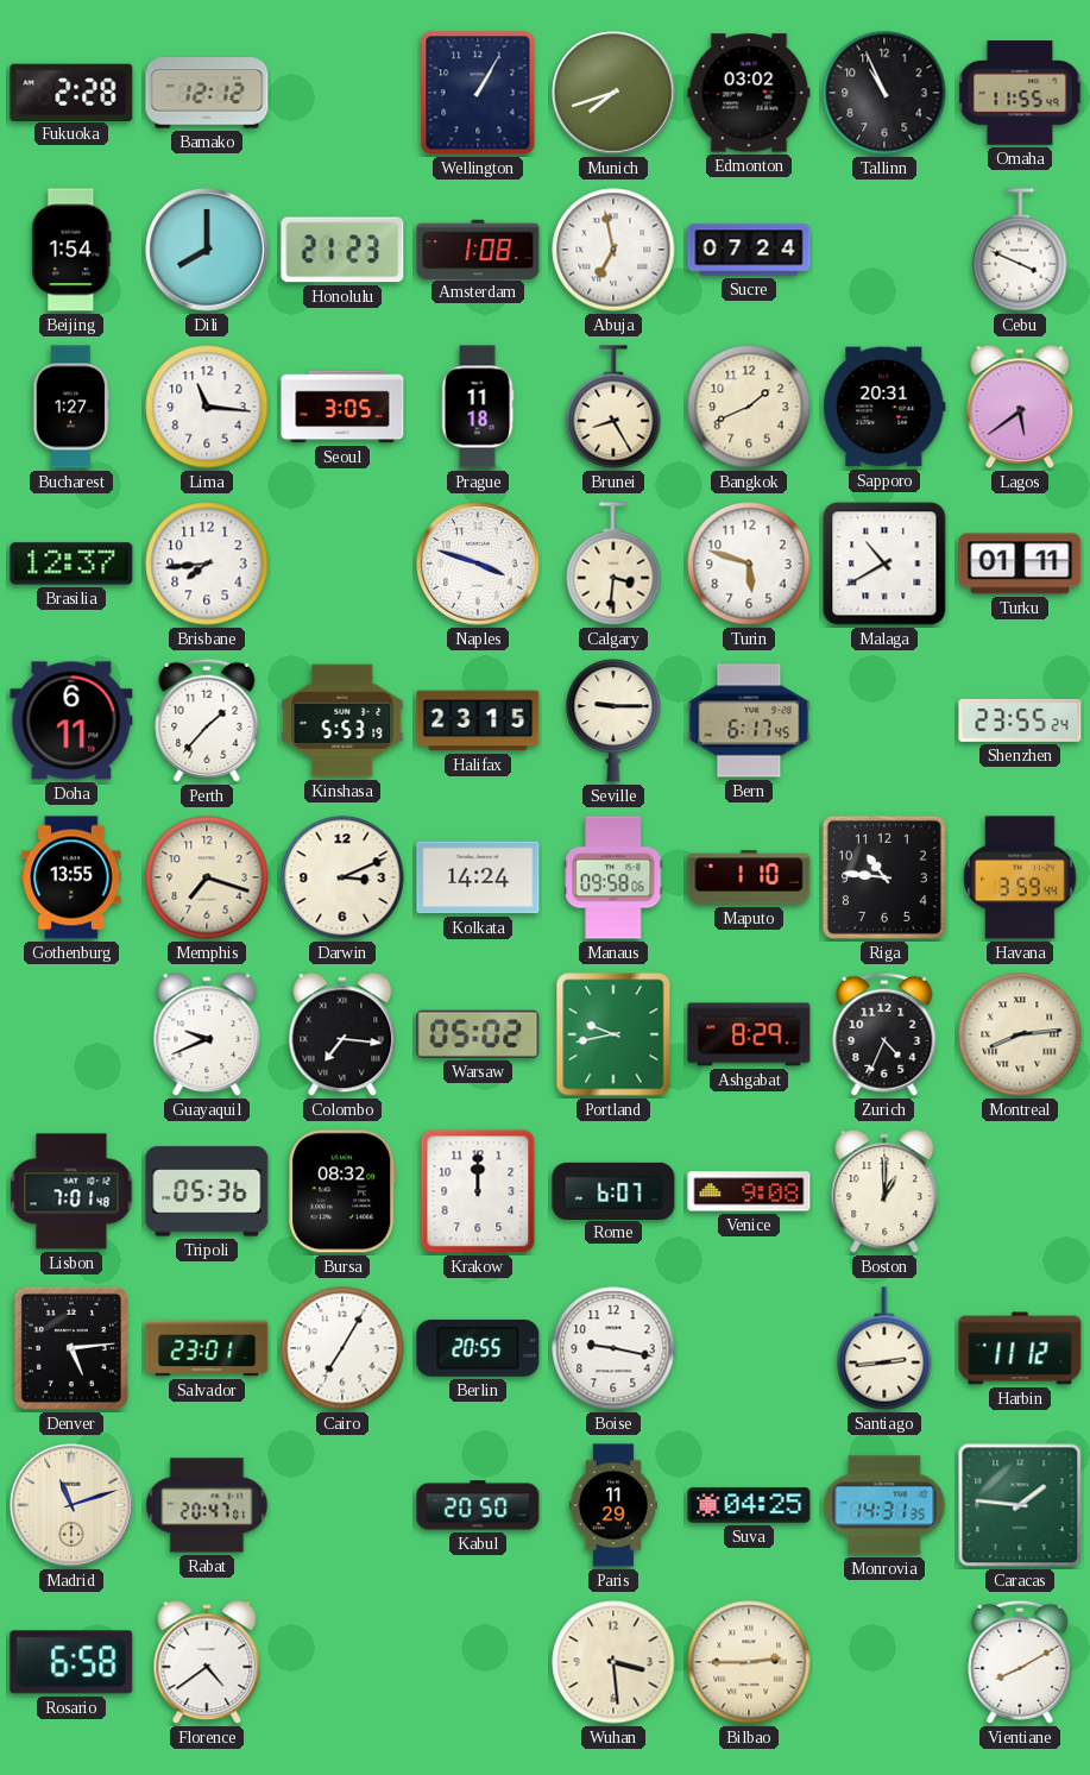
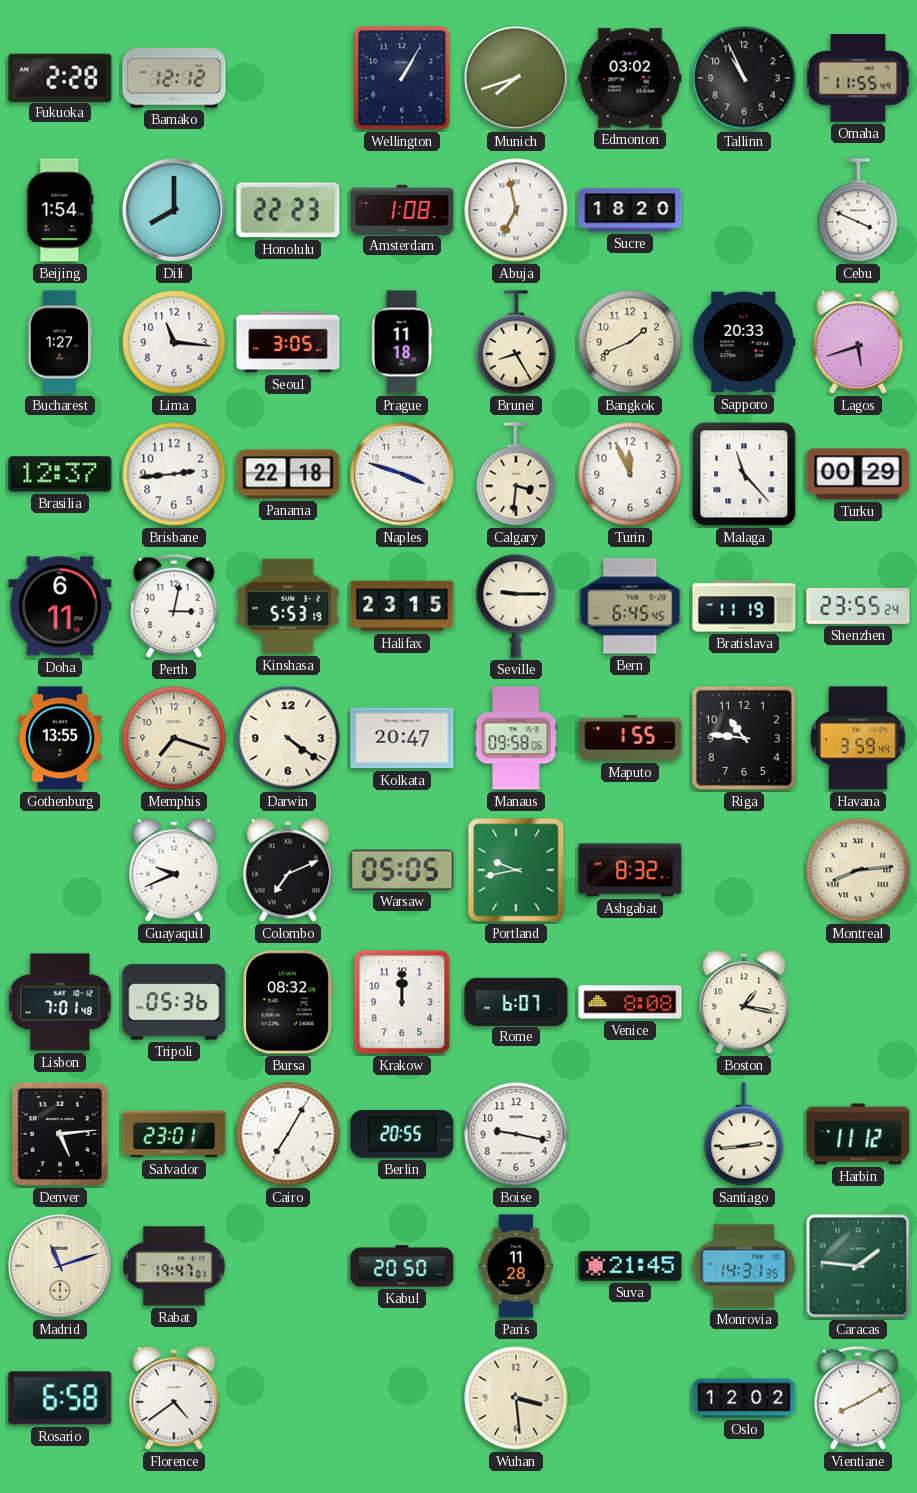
Honolulu: 21:23 -> 22:23
Sucre: 07:24 -> 18:20
Sapporo: 20:31 -> 20:33
Lagos: 5:39 -> 5:42
Brisbane: 7:44 -> 2:44
Panama: none -> 22:18
Turin: 5:48 -> 11:56
Malaga: 10:40 -> 11:23
Turku: 01:11 -> 00:29
Perth: 1:37 -> 3:02
Bern: 6:17 -> 6:45
Bratislava: none -> 11:19
Darwin: 3:11 -> 4:21
Kolkata: 14:24 -> 20:47
Maputo: 1:10 -> 1:55
Colombo: 7:16 -> 7:11
Warsaw: 05:02 -> 05:05
Ashgabat: 8:29 -> 8:32
Zurich: 4:34 -> none
Venice: 9:08 -> 8:08
Boston: 1:00 -> 1:17
Rabat: 20:47 -> 19:47
Paris: 11:29 -> 11:28
Suva: 04:25 -> 21:45
Bilbao: 2:45 -> none
Oslo: none -> 12:02
